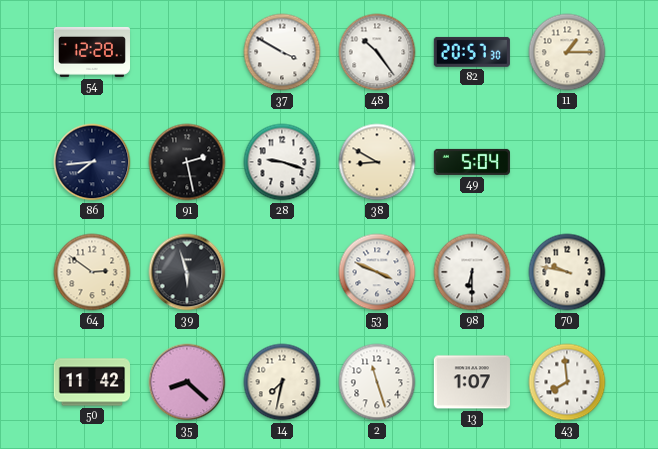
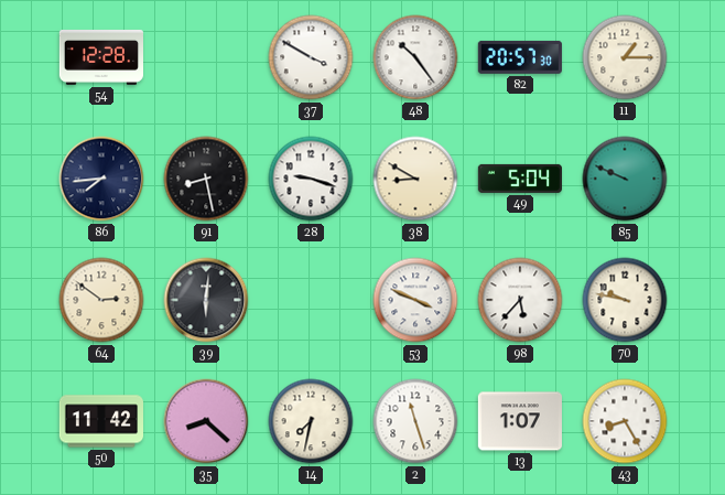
91: 2:28 -> 8:28
85: none -> 9:49
39: 5:57 -> 6:01
98: 6:30 -> 5:37
43: 7:59 -> 8:25
